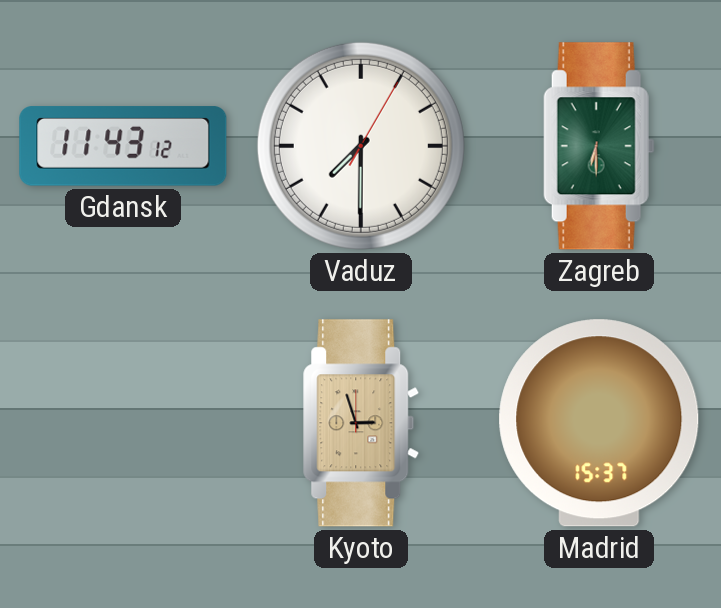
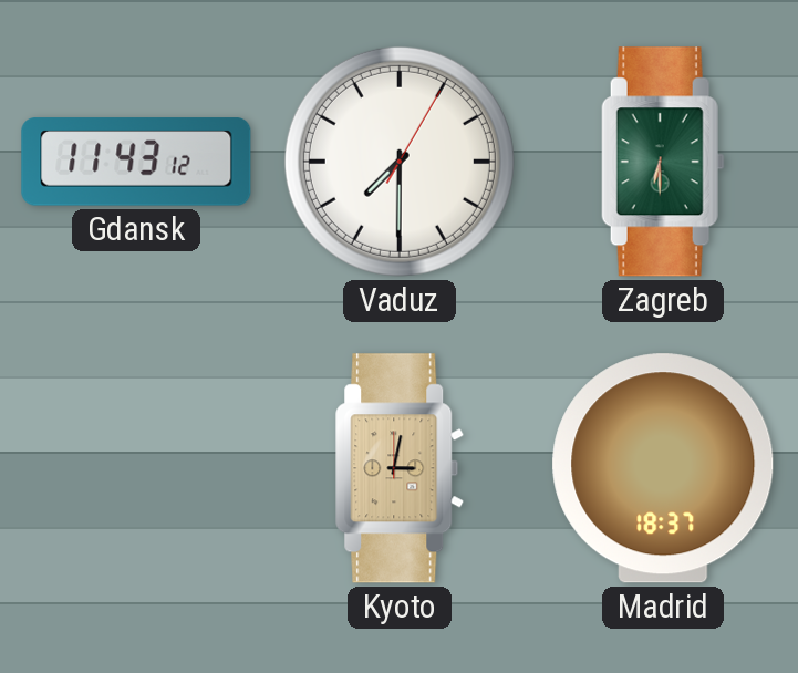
Kyoto: 2:57 -> 3:02
Madrid: 15:37 -> 18:37
